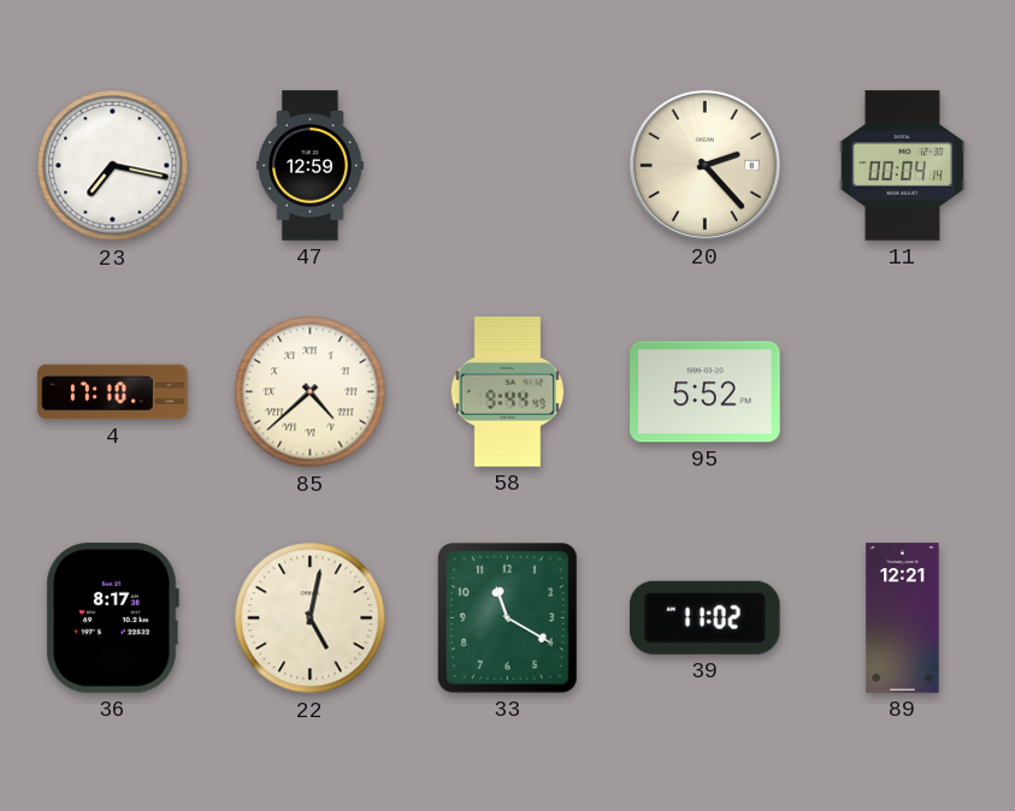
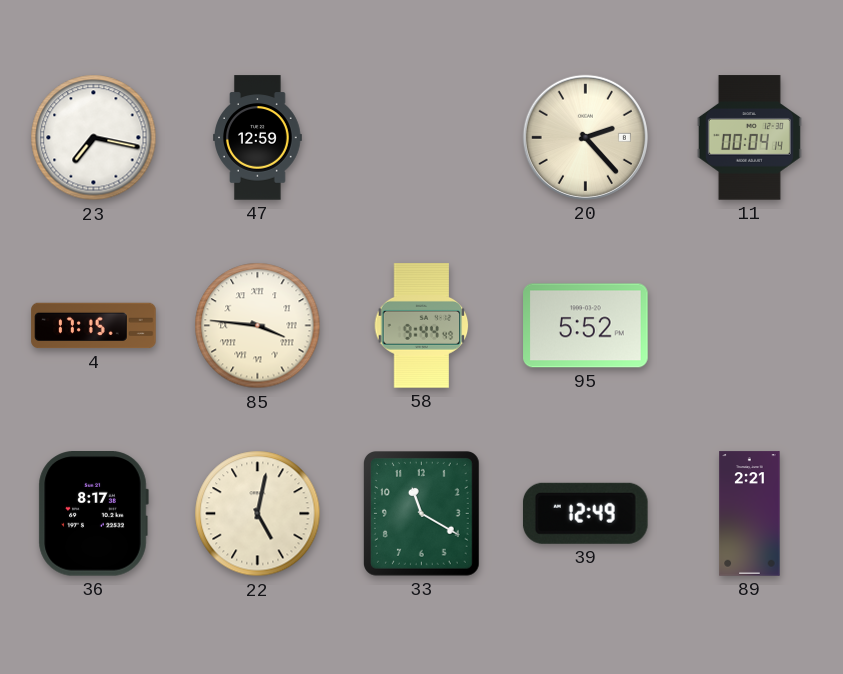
4: 17:10 -> 17:15
85: 4:38 -> 3:46
39: 11:02 -> 12:49
89: 12:21 -> 2:21
